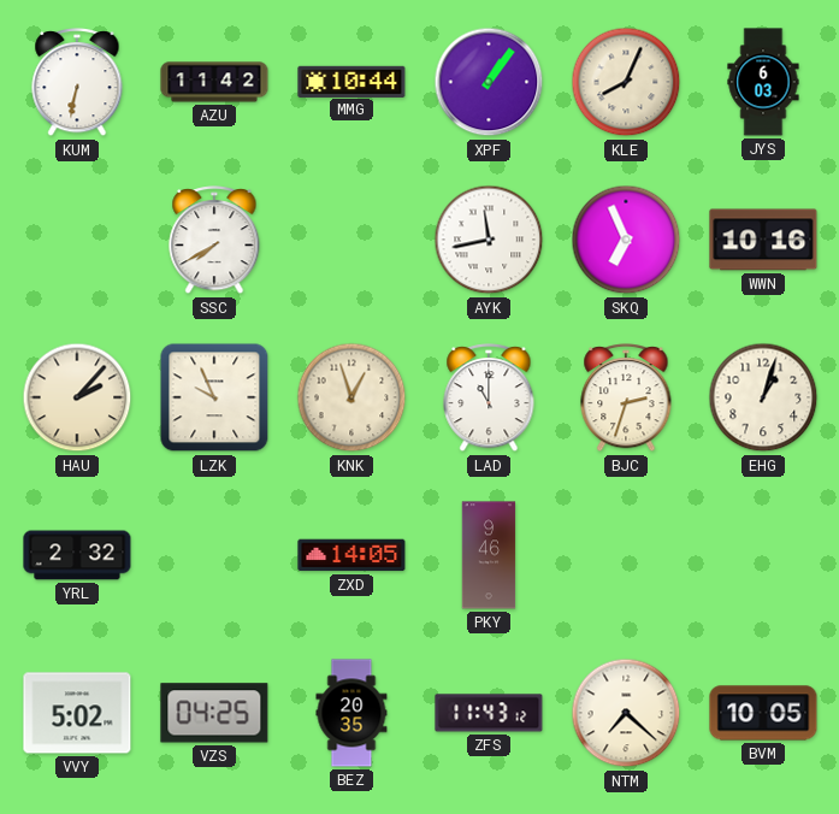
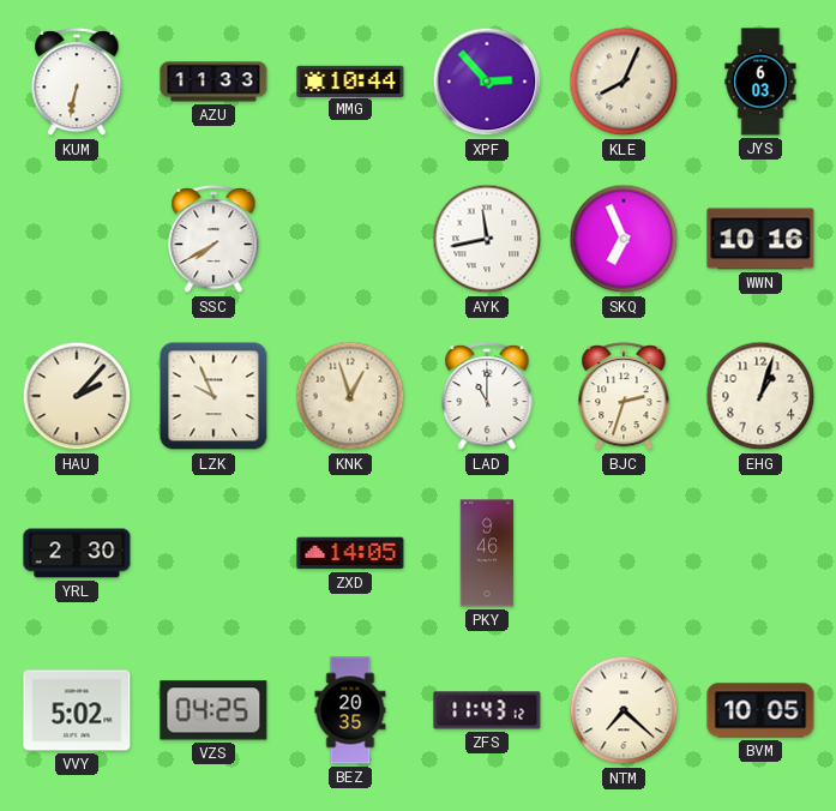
AZU: 11:42 -> 11:33
XPF: 1:06 -> 2:53
YRL: 2:32 -> 2:30
